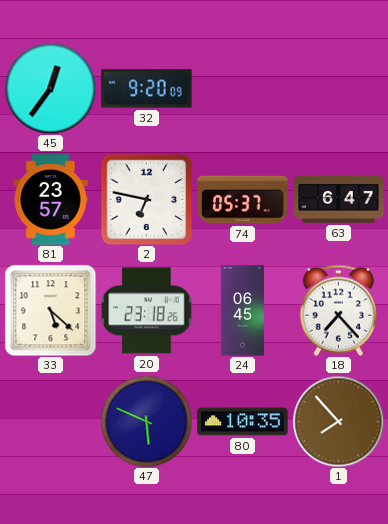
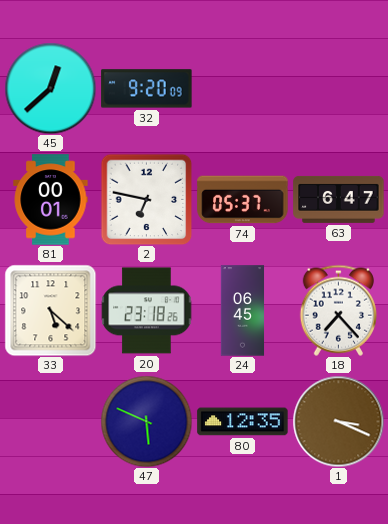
45: 12:36 -> 12:38
81: 23:57 -> 00:01
80: 10:35 -> 12:35
1: 7:53 -> 3:19
